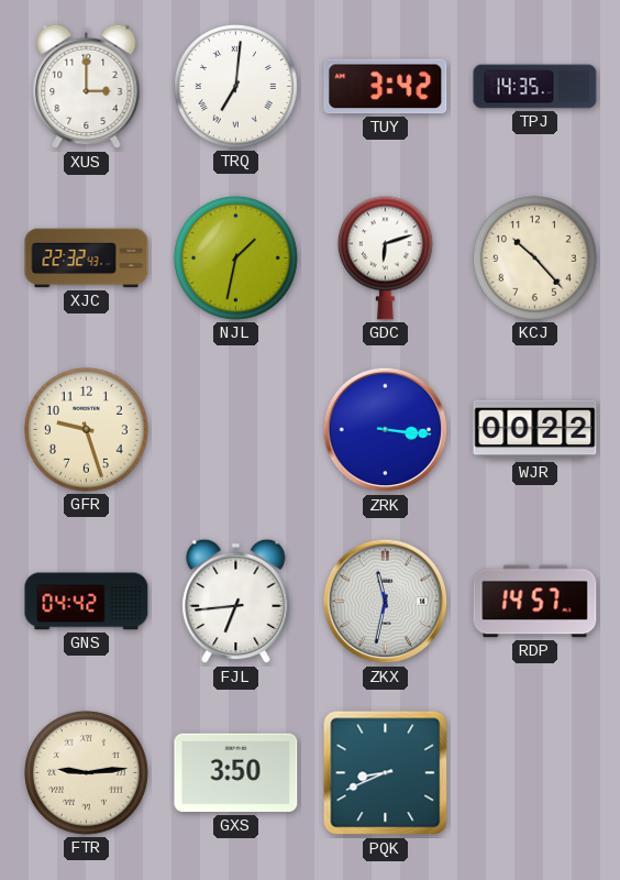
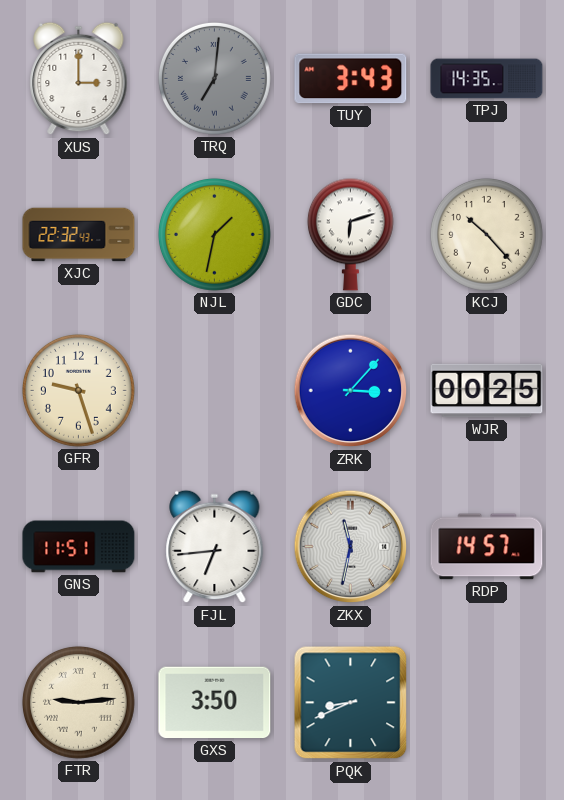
TRQ dial: white -> grey
TUY: 3:42 -> 3:43
ZRK: 3:16 -> 3:07
WJR: 00:22 -> 00:25
GNS: 04:42 -> 11:51
